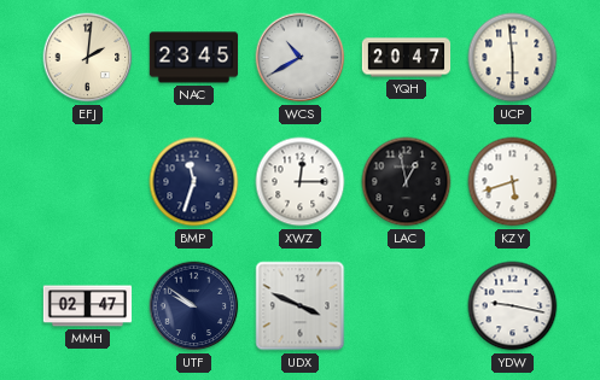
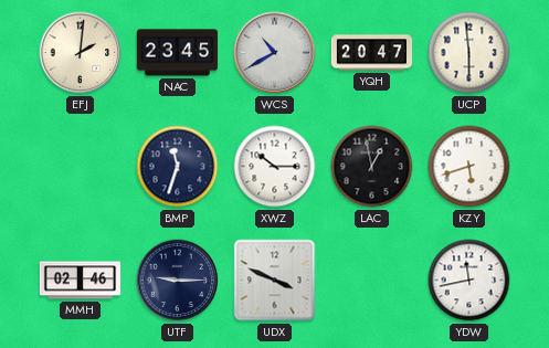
XWZ: 12:15 -> 10:15
MMH: 02:47 -> 02:46
UTF: 9:51 -> 9:15
YDW: 9:17 -> 11:43
